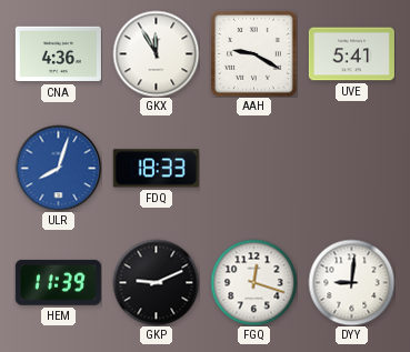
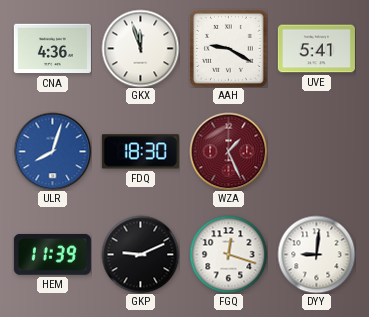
GKX: 11:55 -> 11:57
FDQ: 18:33 -> 18:30
WZA: none -> 1:26
